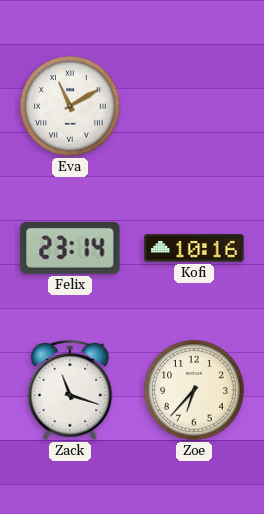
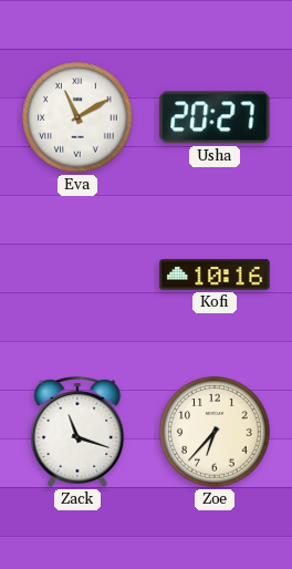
Usha: none -> 20:27
Felix: 23:14 -> none
